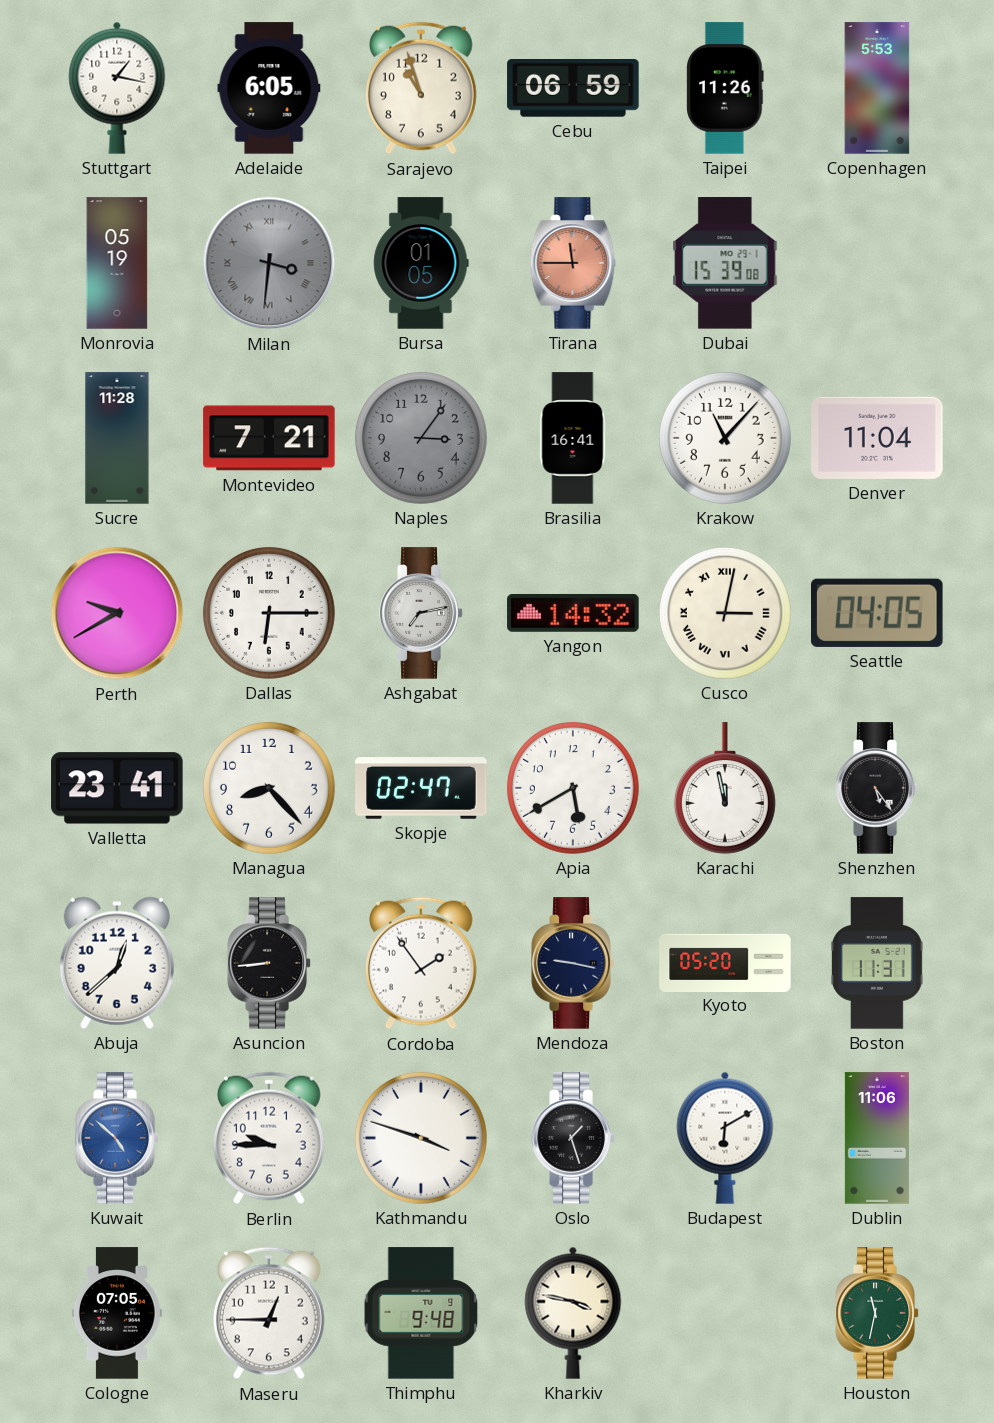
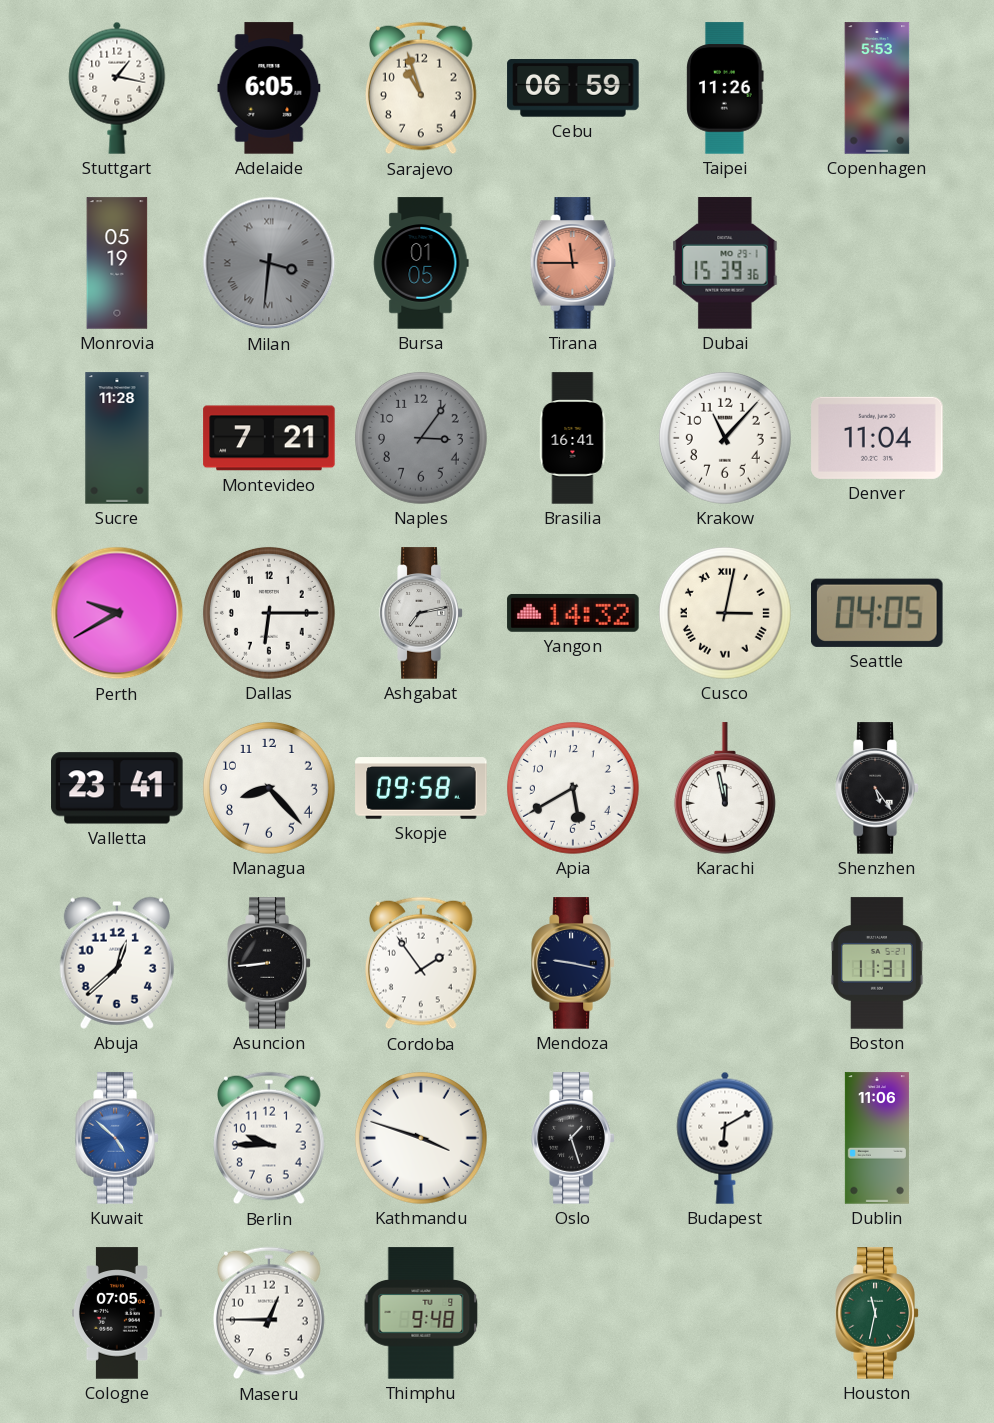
Dubai: 15:39:08 -> 15:39:36
Skopje: 02:47 -> 09:58
Kyoto: 05:20 -> none
Kharkiv: 3:47 -> none
